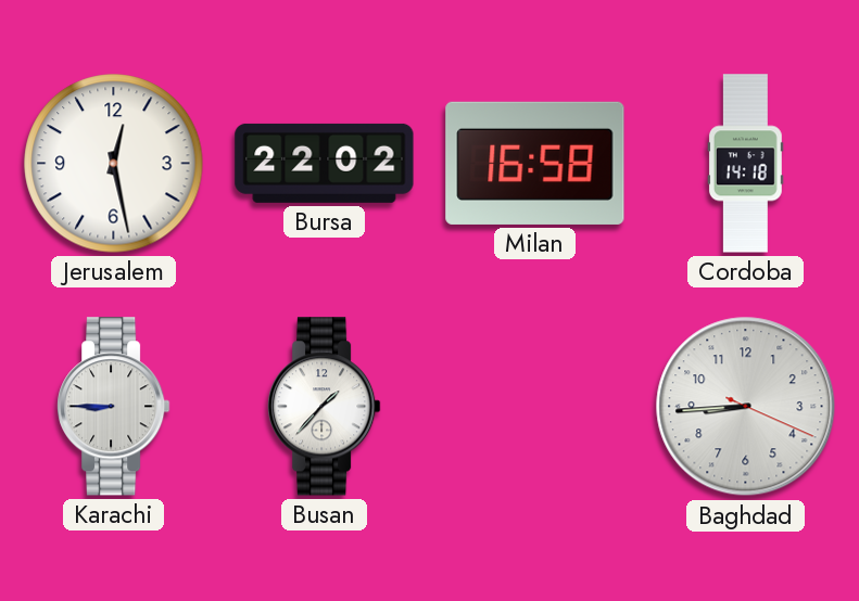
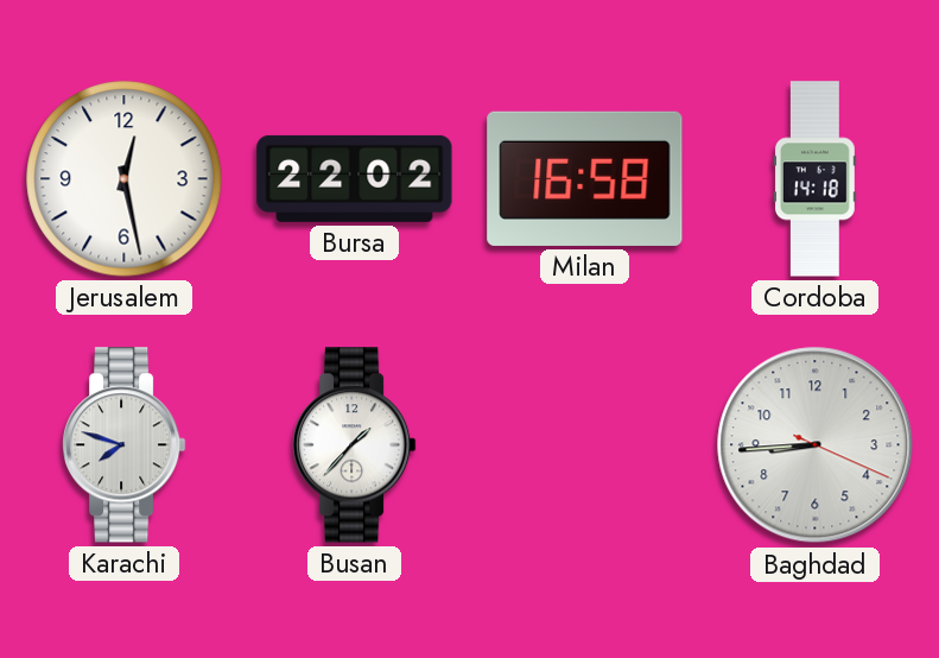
Karachi: 8:45 -> 7:48
